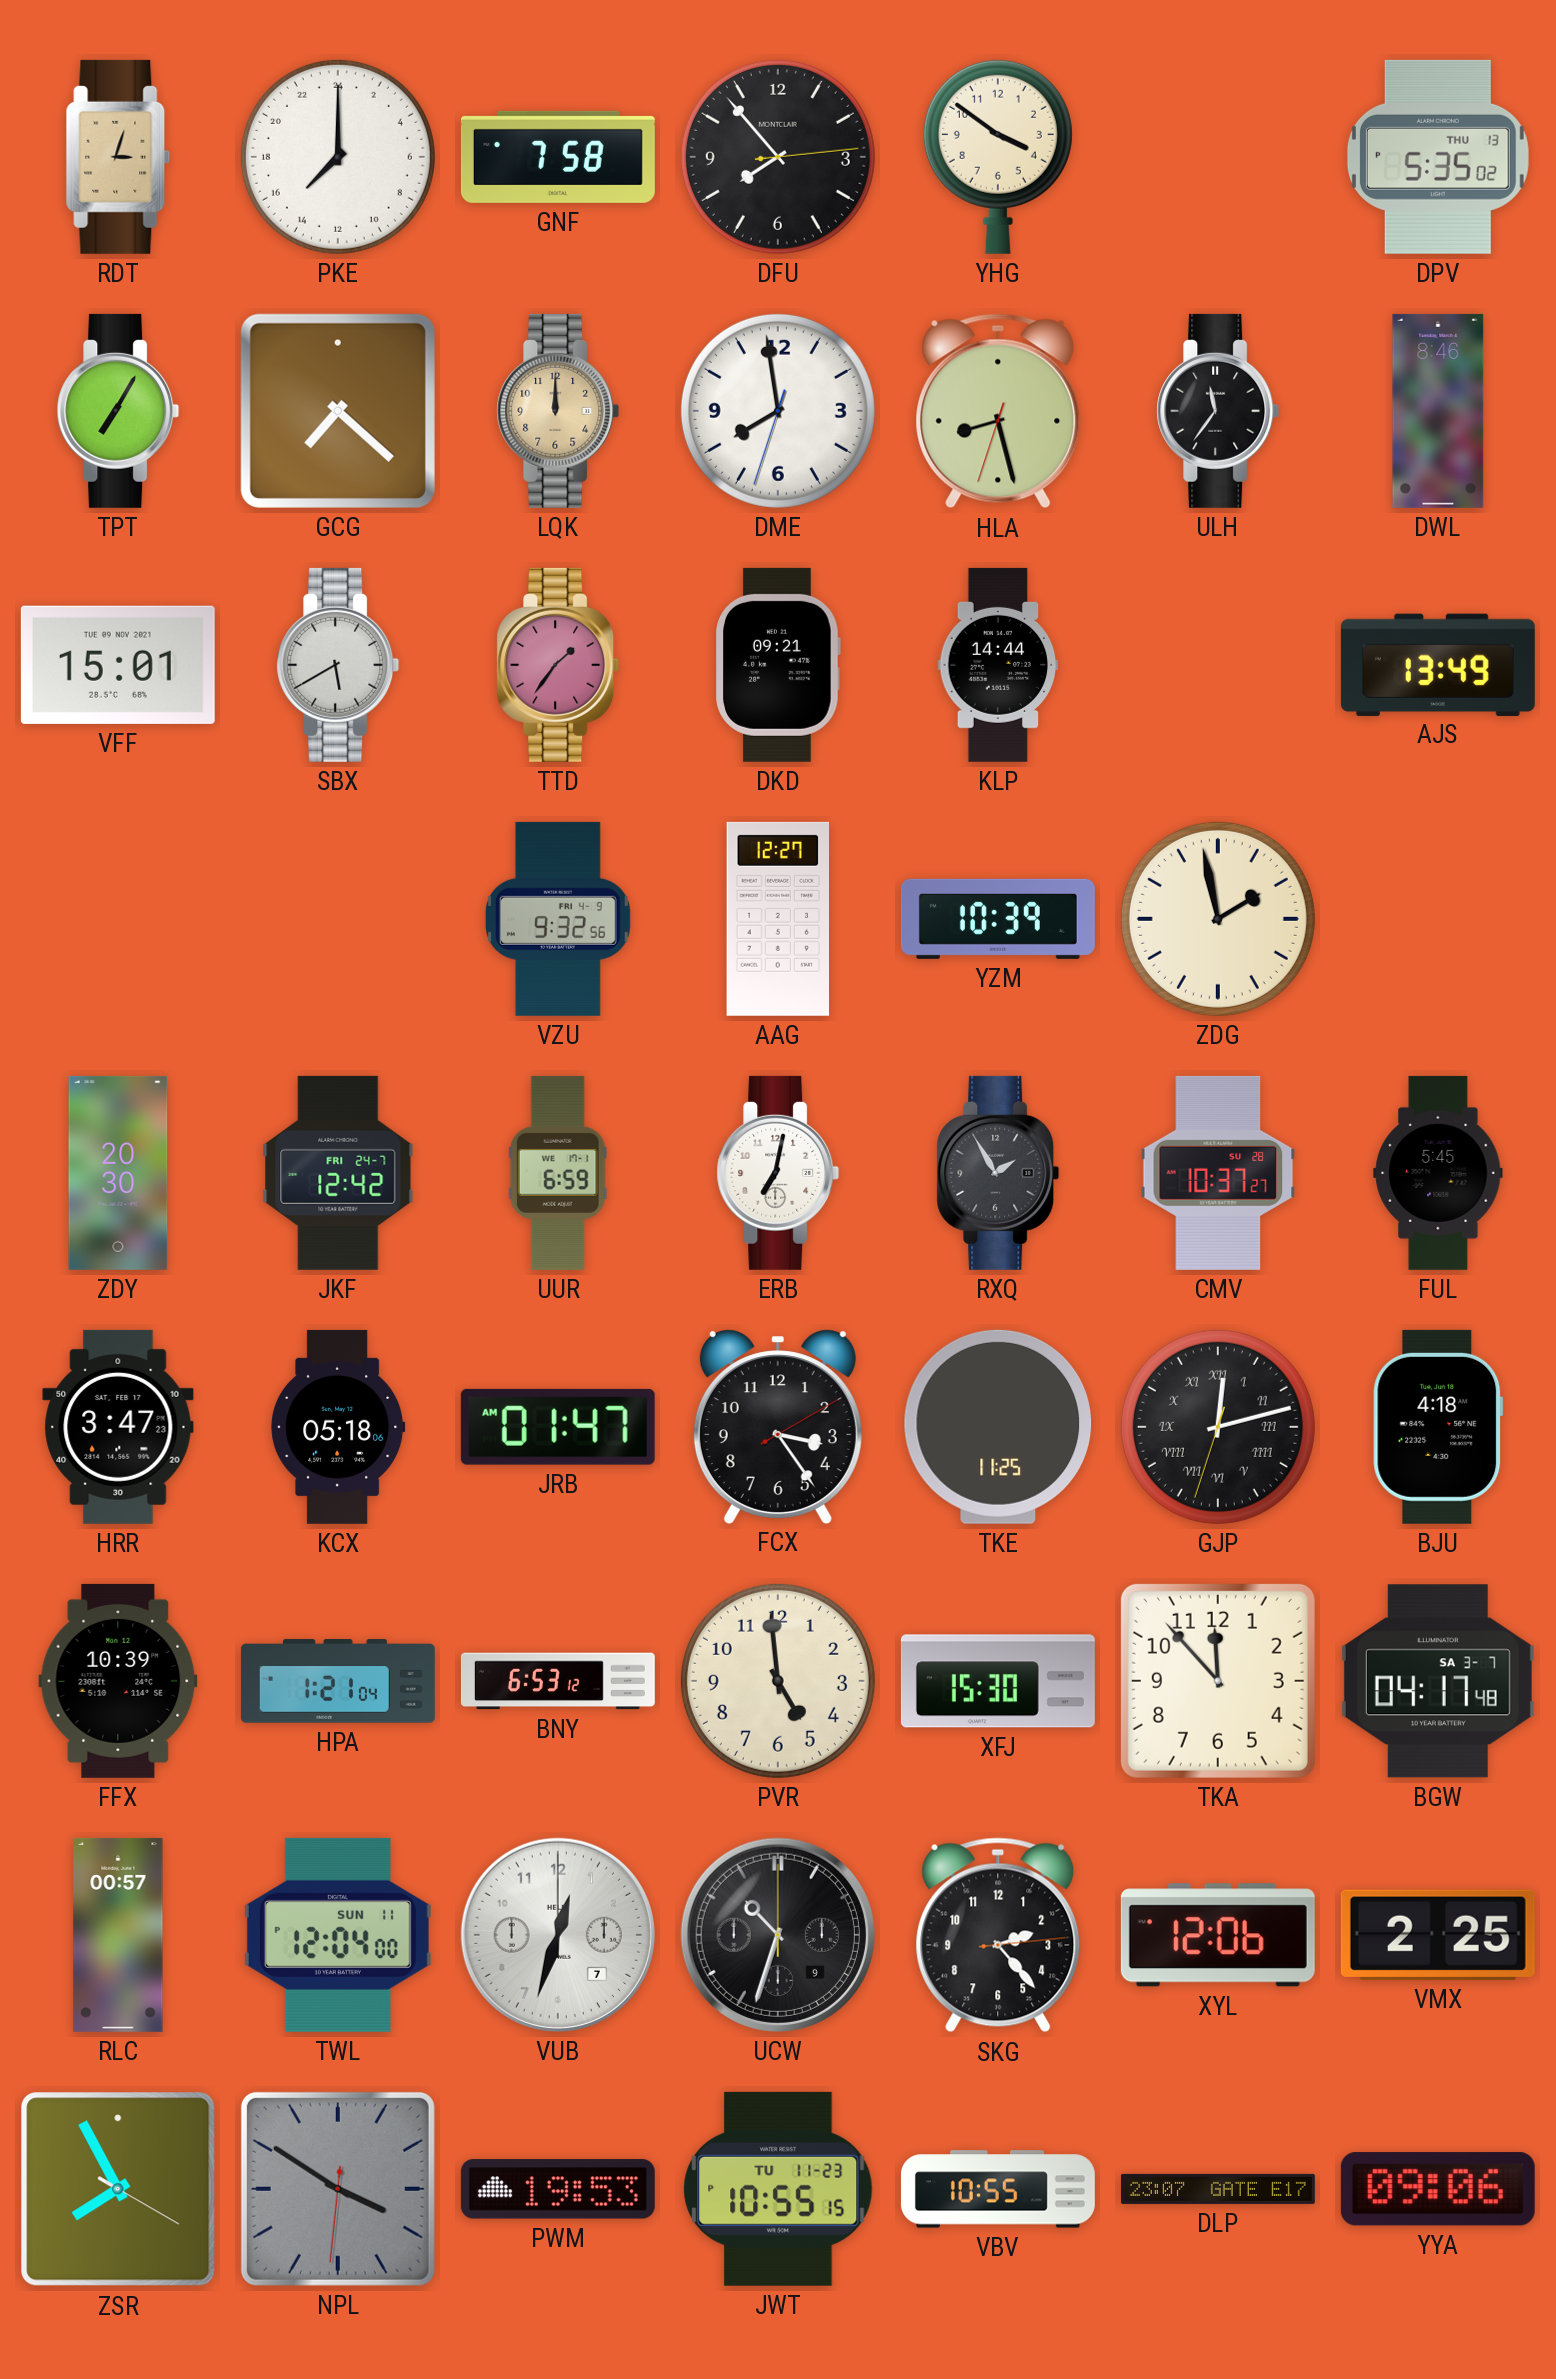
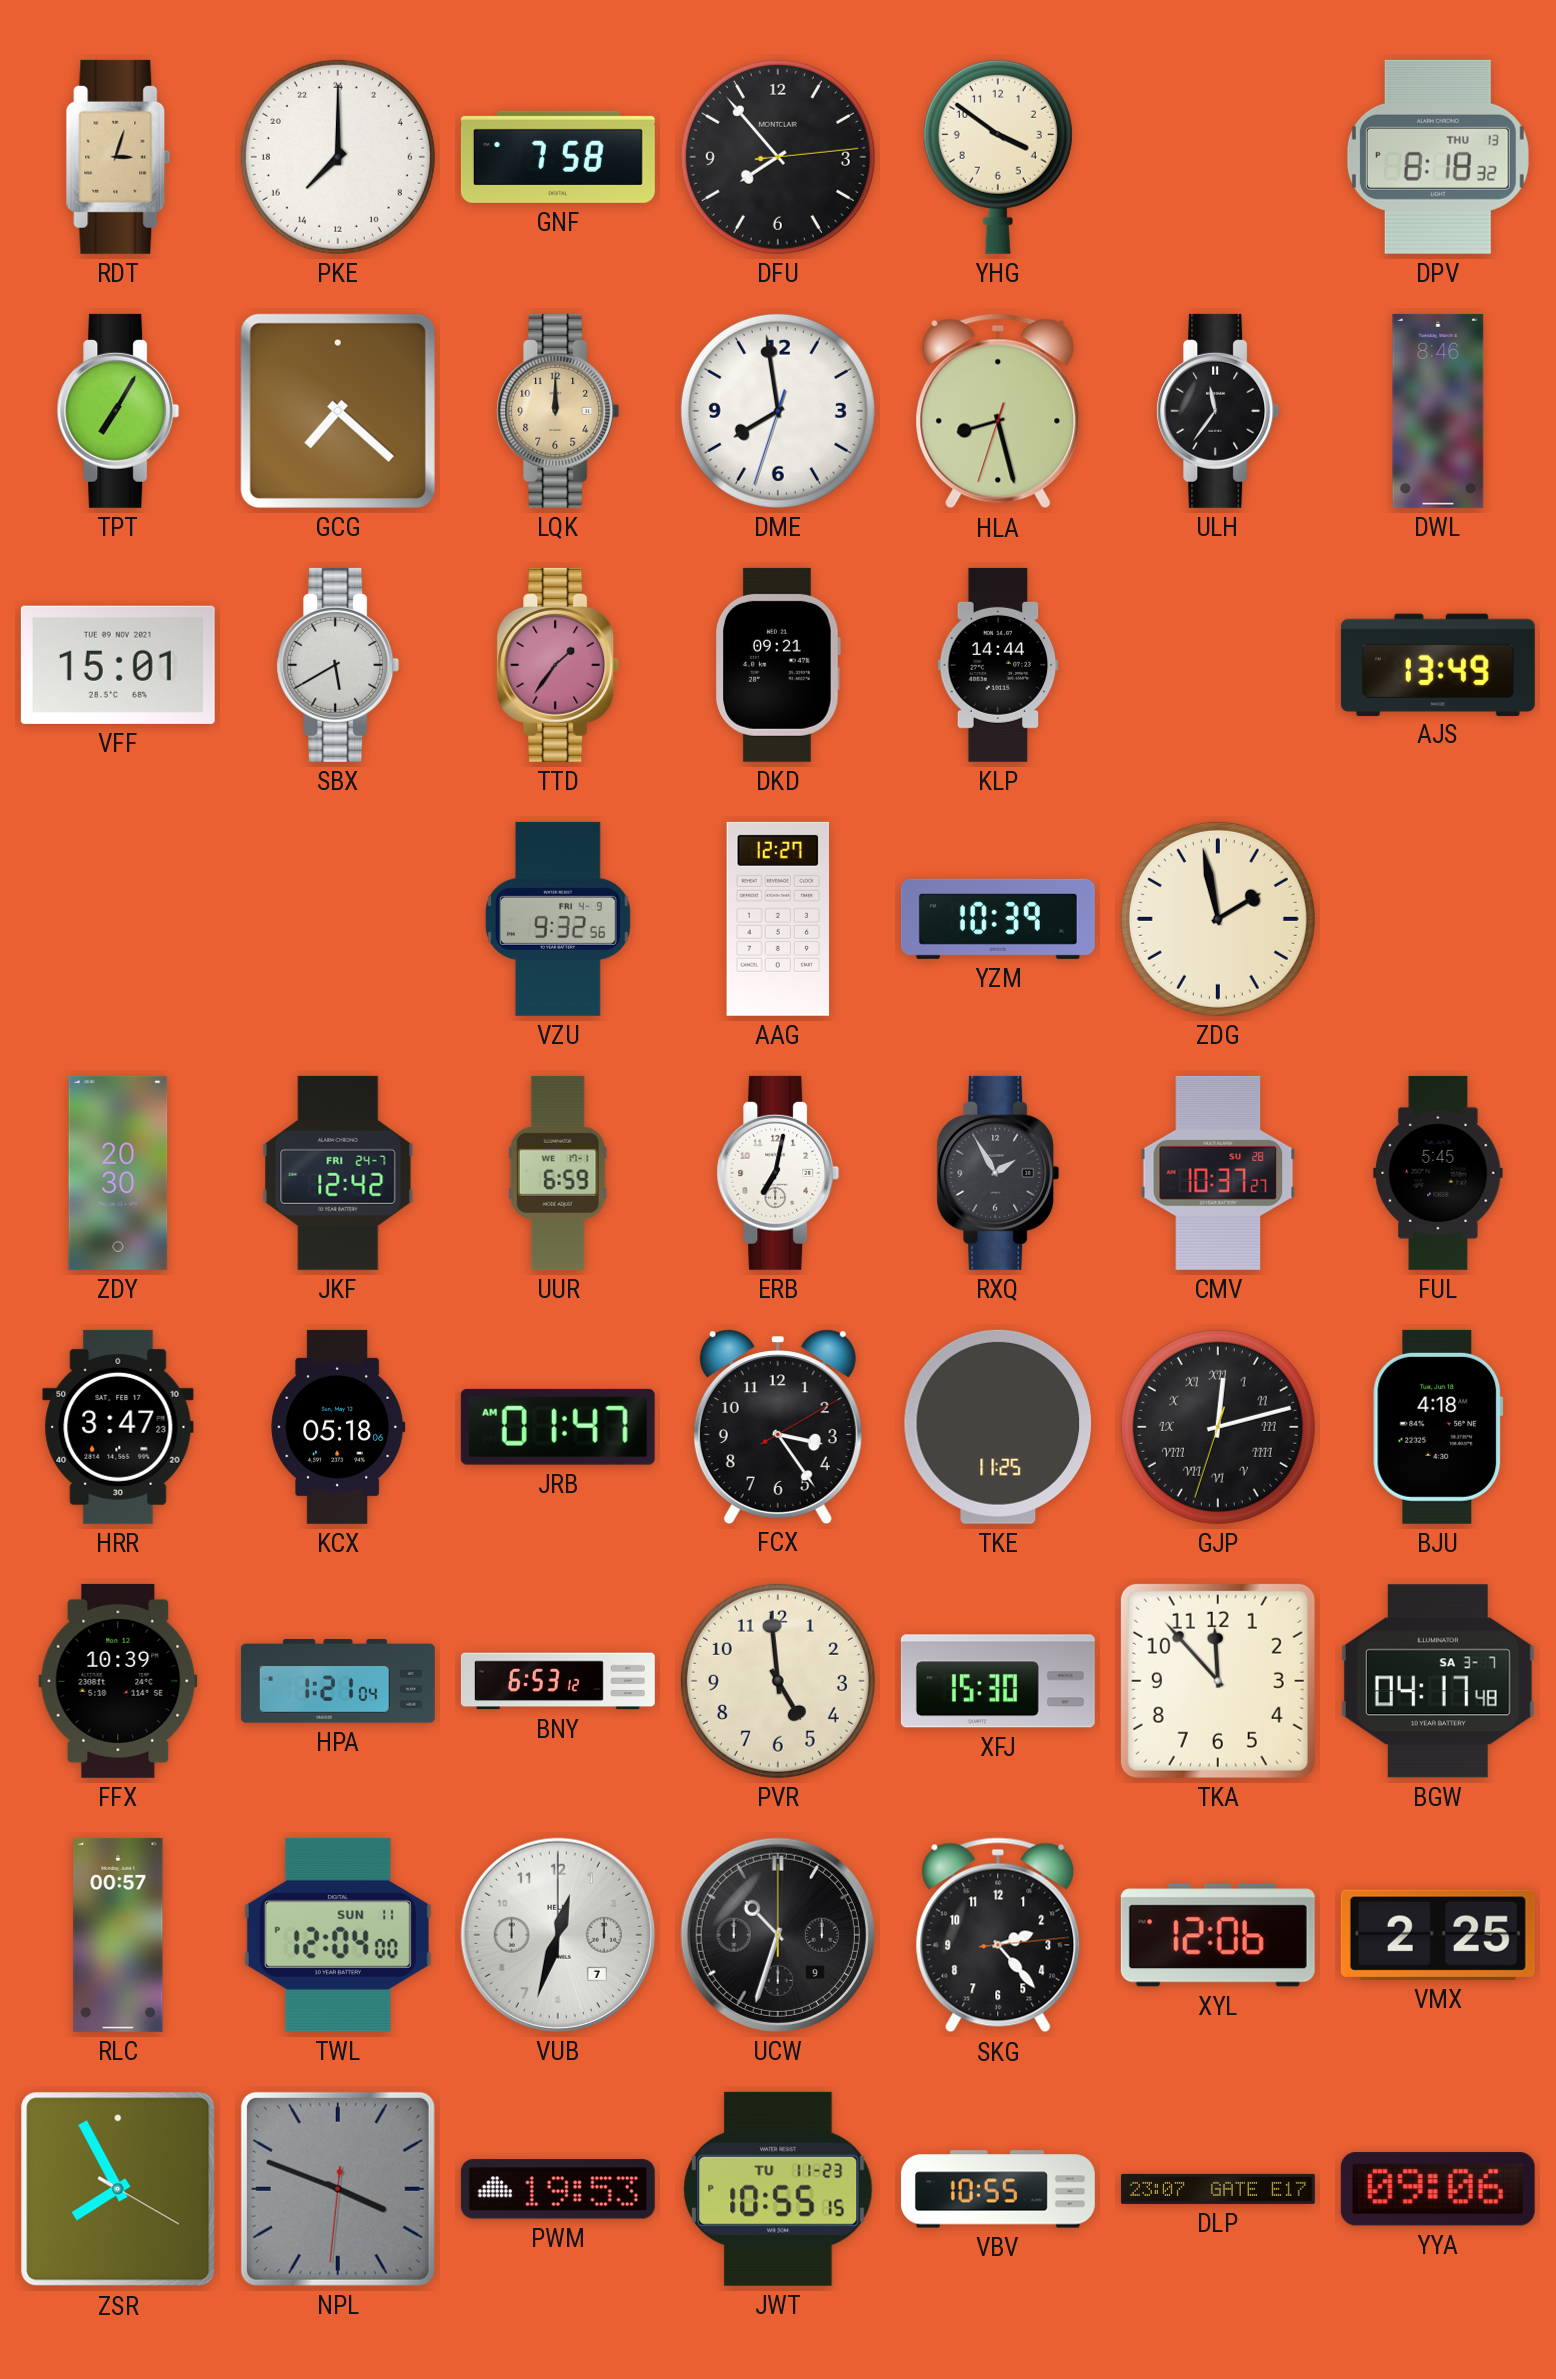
DPV: 5:35 -> 8:18
NPL: 3:50 -> 3:48
